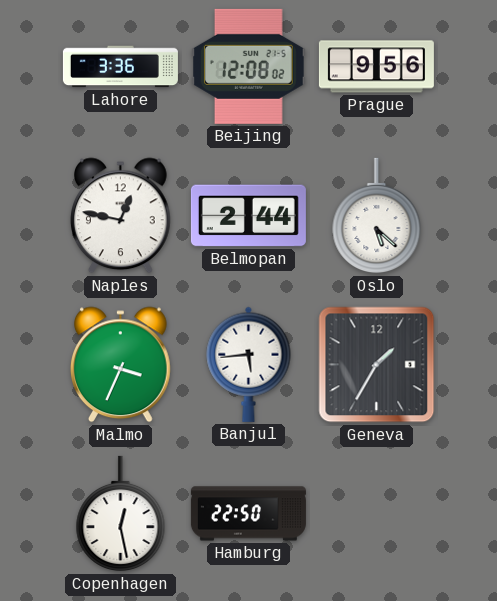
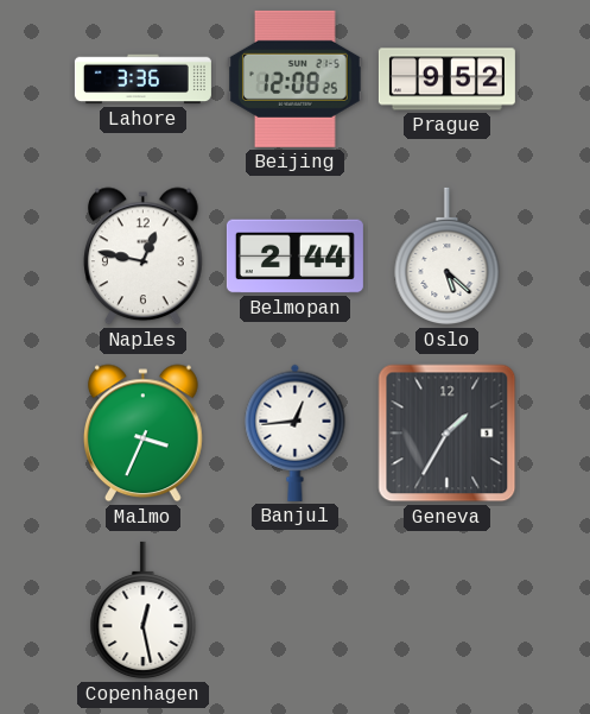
Beijing: 12:08:02 -> 12:08:25
Prague: 9:56 -> 9:52
Banjul: 5:44 -> 12:44
Hamburg: 22:50 -> none
